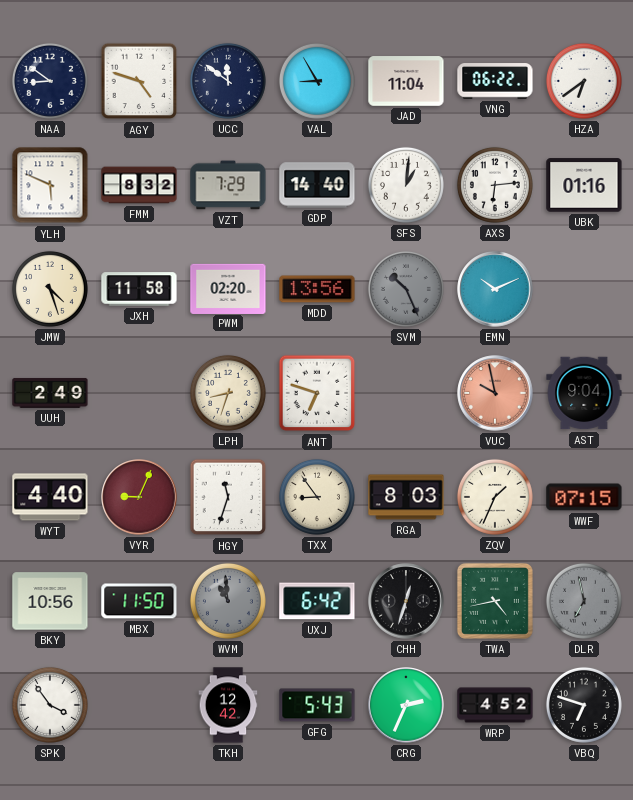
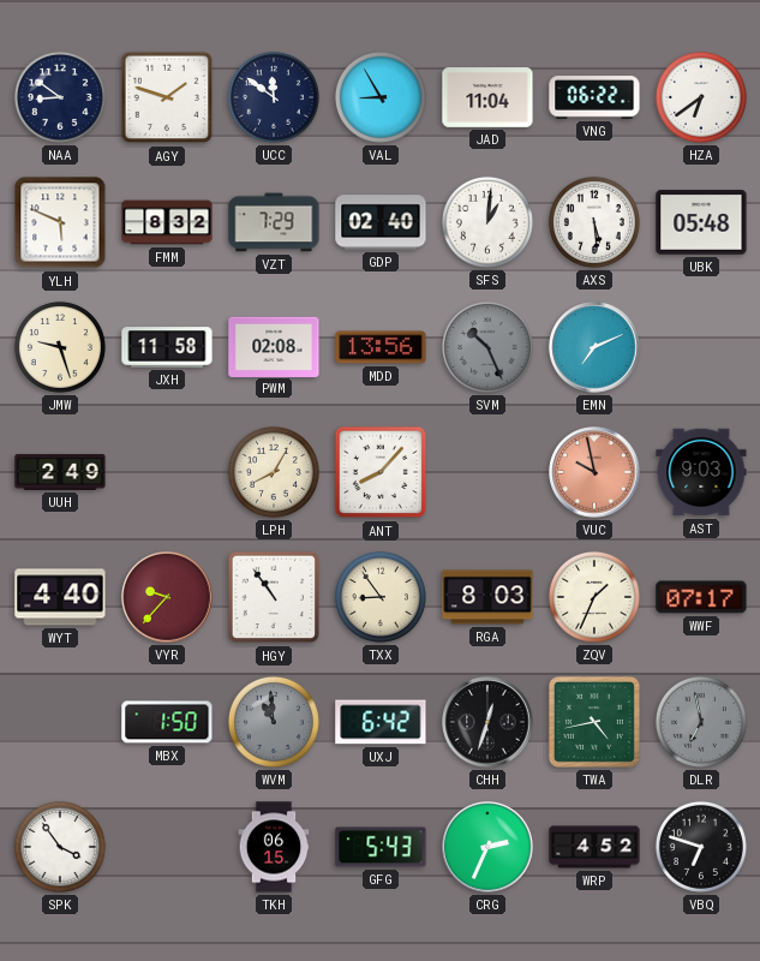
AGY: 4:48 -> 1:48
GDP: 14:40 -> 02:40
AXS: 6:14 -> 5:29
UBK: 01:16 -> 05:48
JMW: 4:27 -> 9:27
PWM: 02:20 -> 02:08
EMN: 10:11 -> 7:11
LPH: 8:33 -> 8:05
ANT: 6:48 -> 8:07
AST: 9:04 -> 9:03
VYR: 9:04 -> 9:37
HGY: 11:33 -> 10:54
WWF: 07:15 -> 07:17
BKY: 10:56 -> none
MBX: 11:50 -> 1:50
TKH: 12:42 -> 06:15
